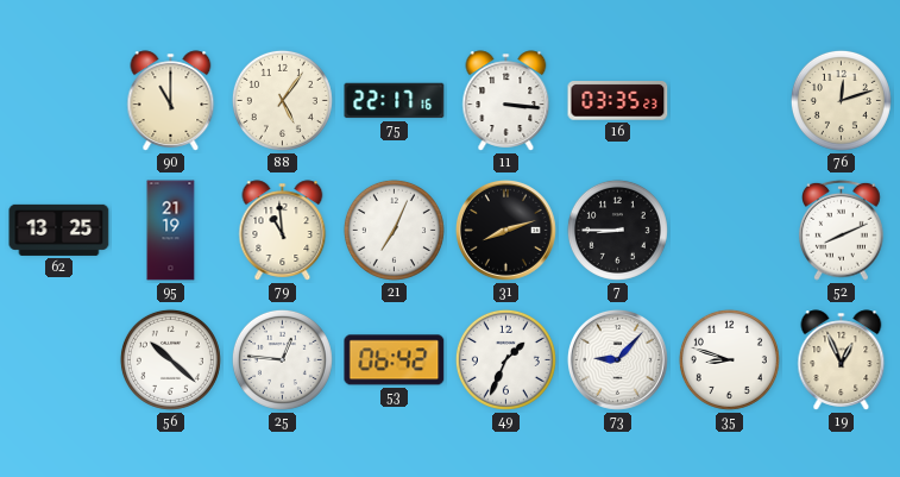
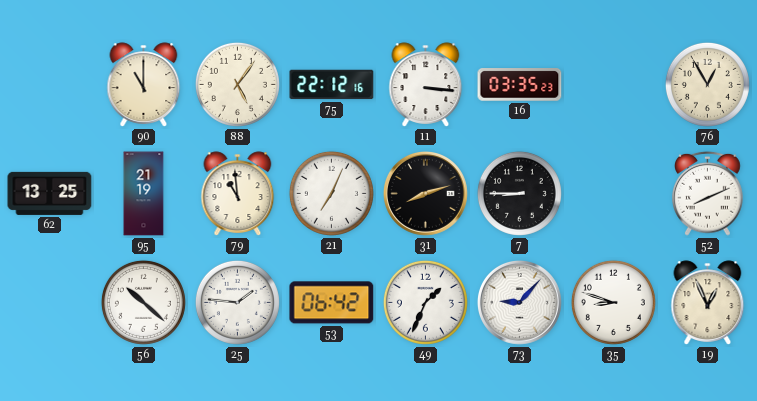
75: 22:17 -> 22:12
76: 12:12 -> 12:55
25: 12:46 -> 1:46
